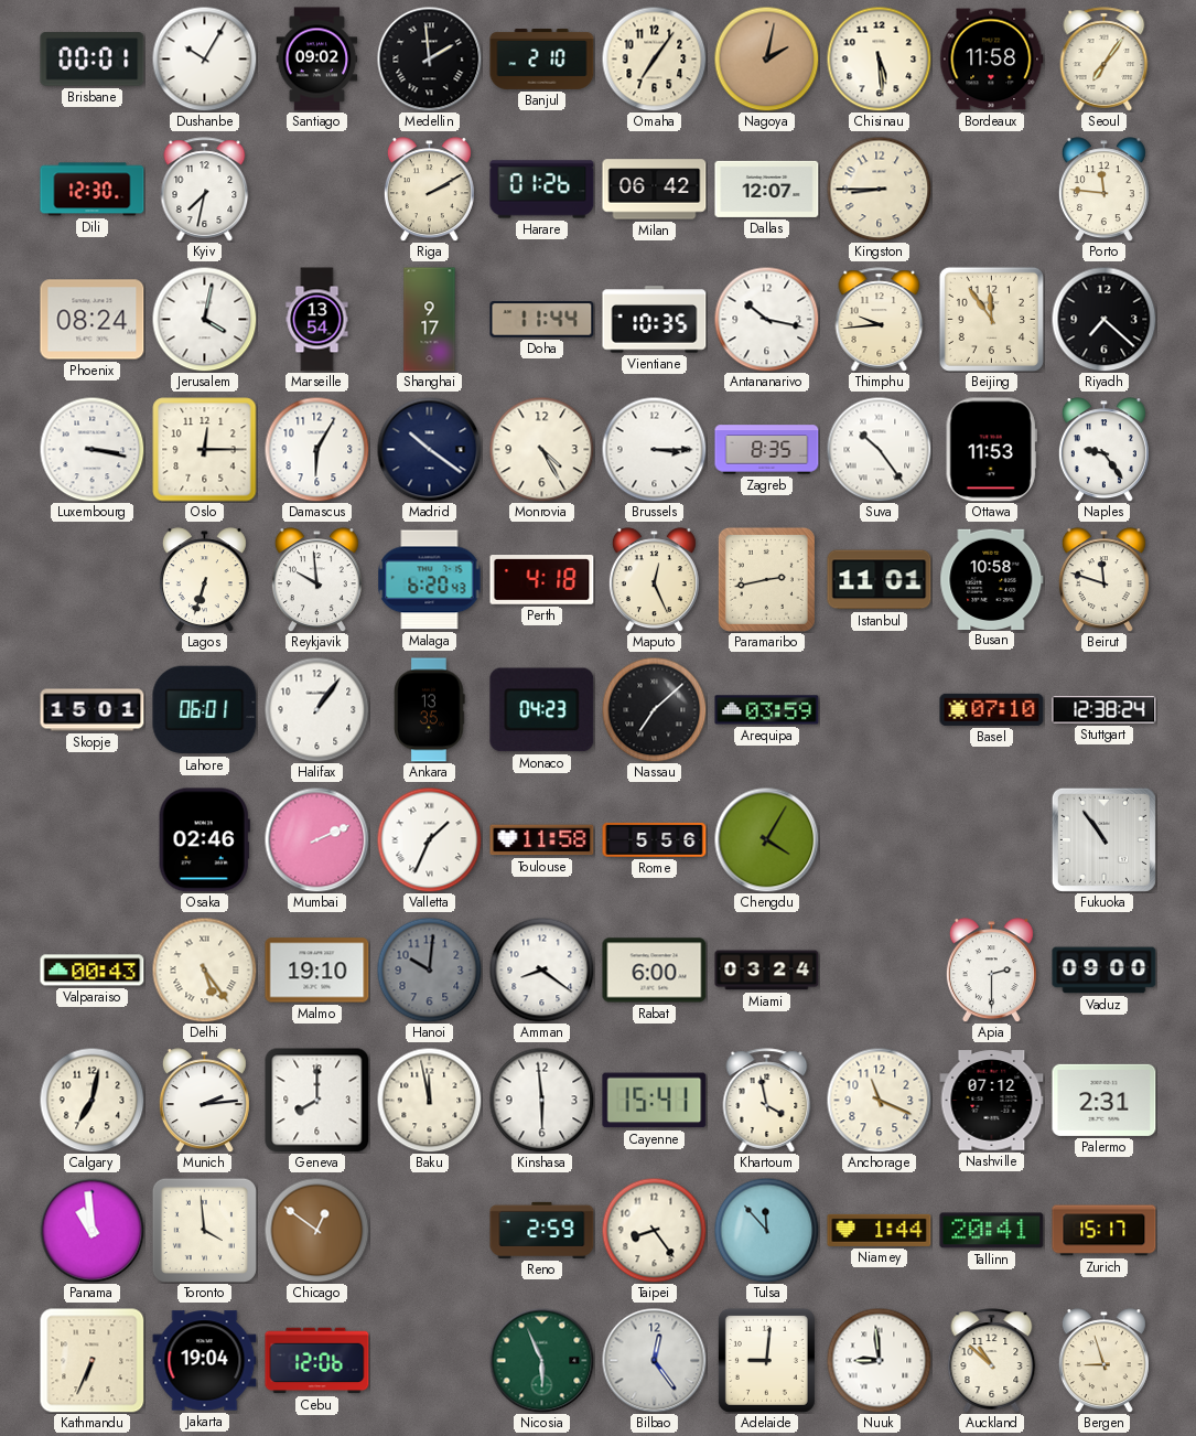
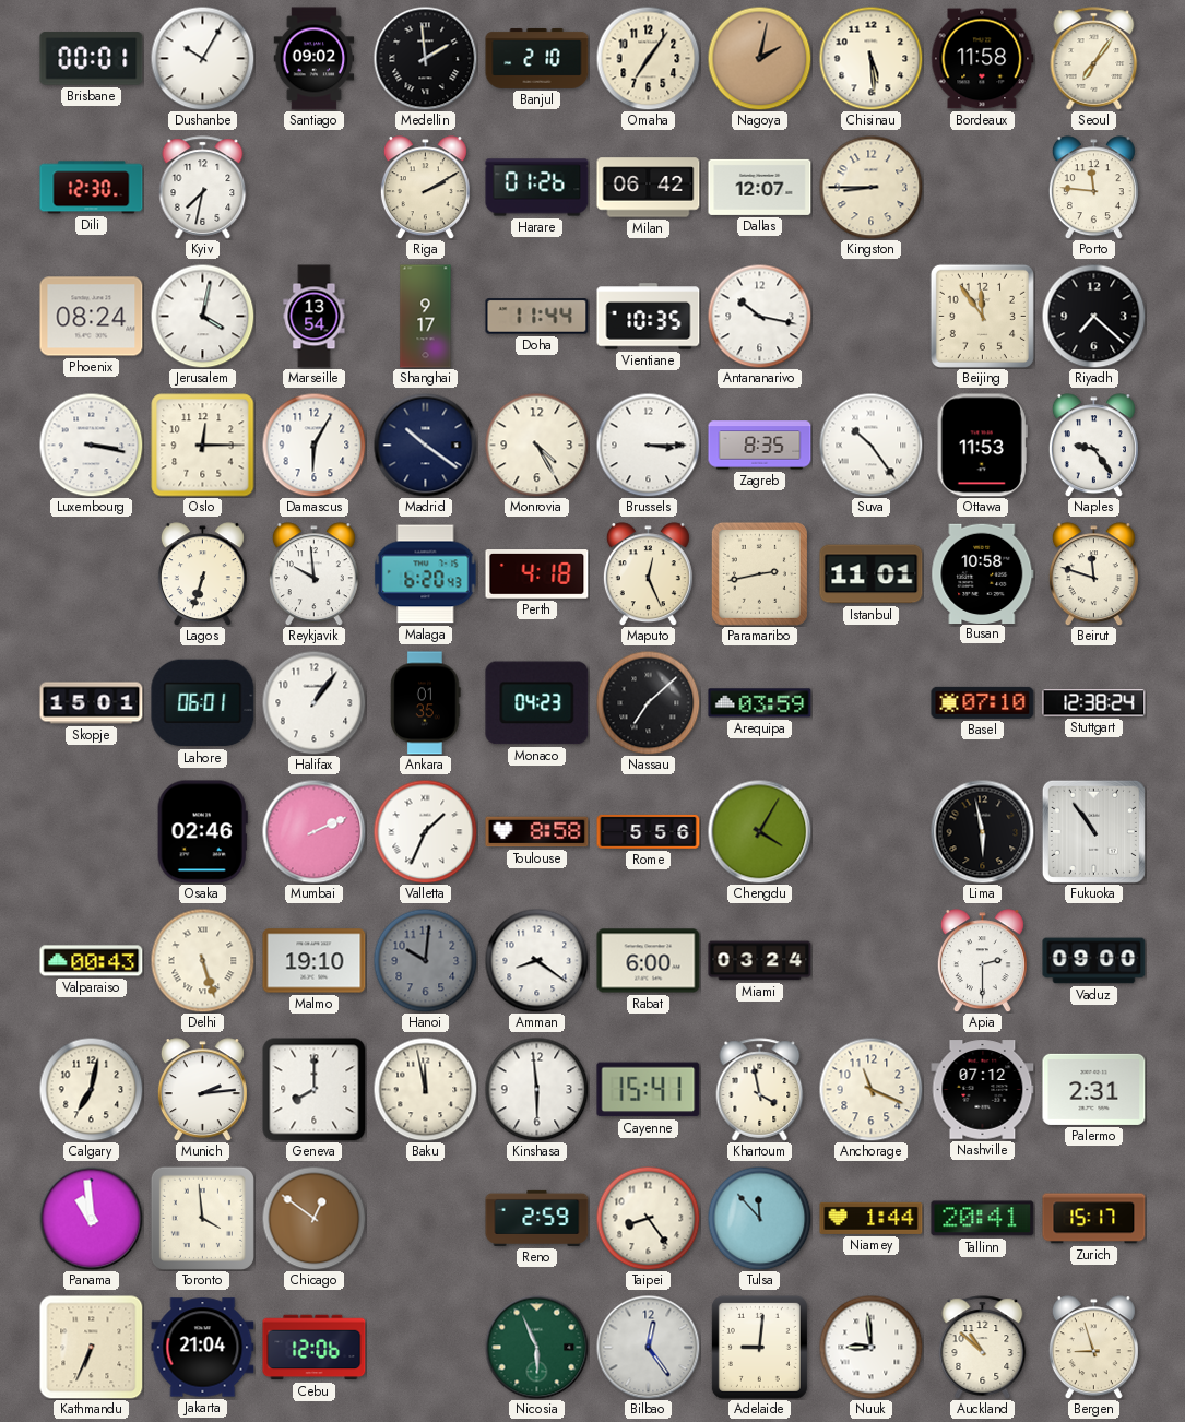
Thimphu: 9:44 -> none
Ankara: 13:35 -> 01:35
Toulouse: 11:58 -> 8:58
Lima: none -> 5:58
Delhi: 5:24 -> 5:27
Jakarta: 19:04 -> 21:04
